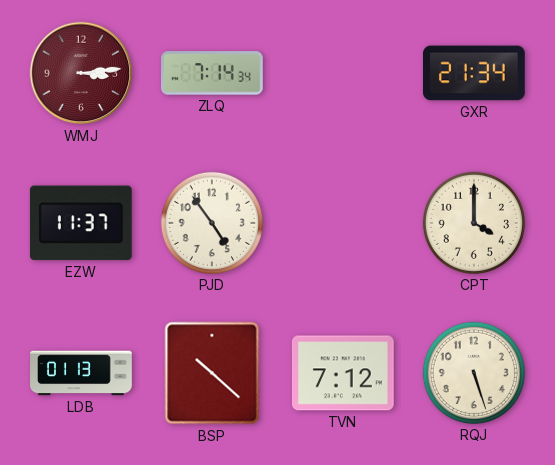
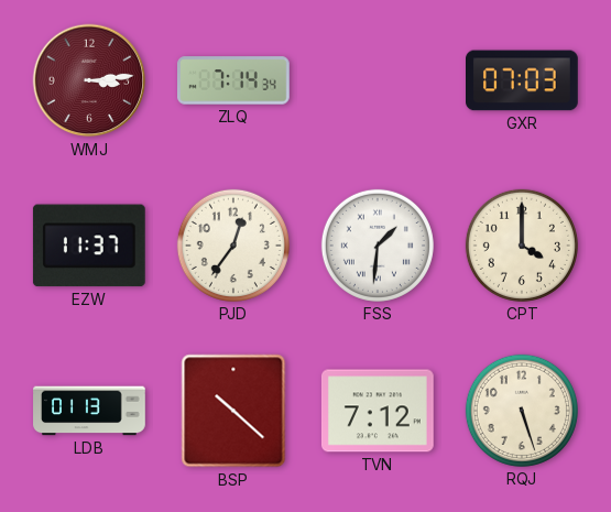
GXR: 21:34 -> 07:03
PJD: 4:54 -> 12:36
FSS: none -> 1:31
